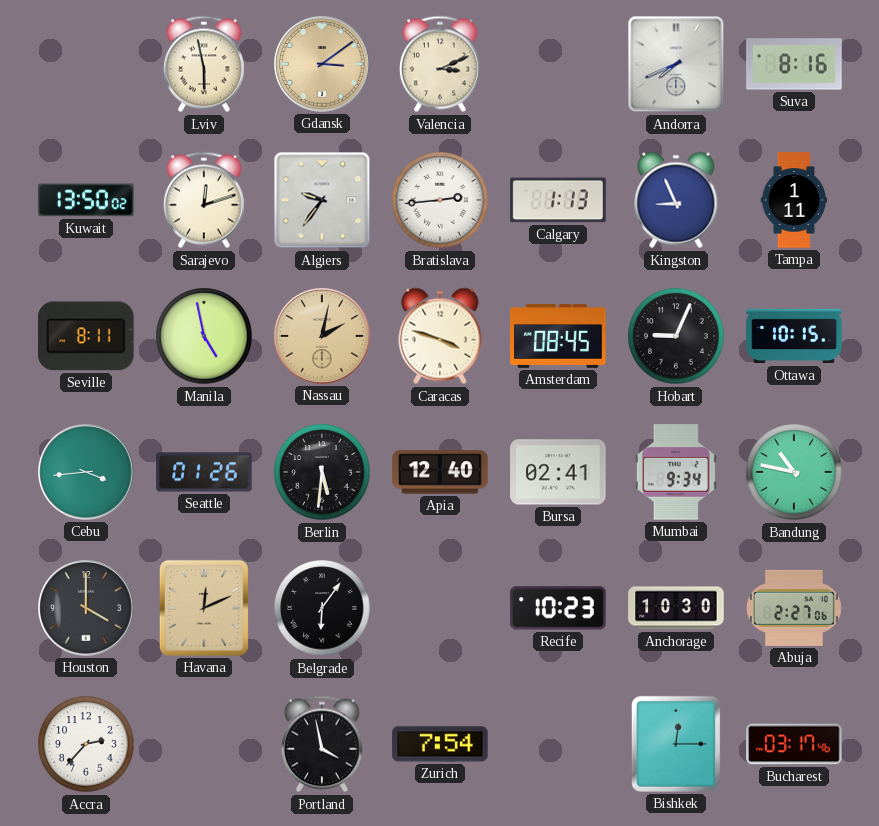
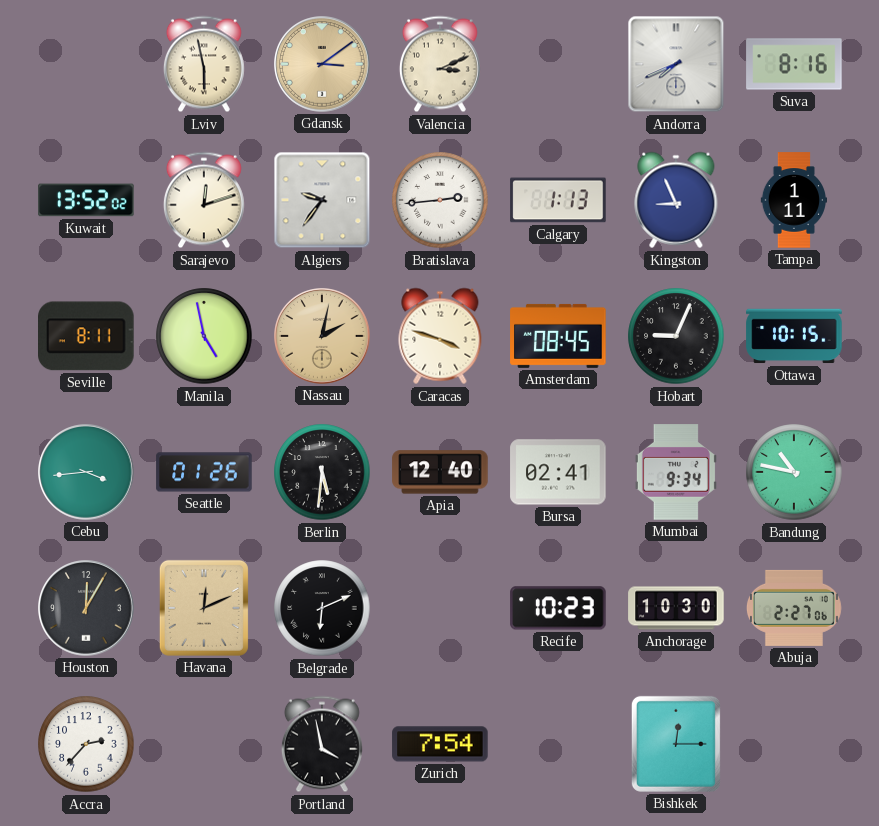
Kuwait: 13:50 -> 13:52
Houston: 4:00 -> 12:05
Belgrade: 6:06 -> 6:11
Bucharest: 03:17 -> none
